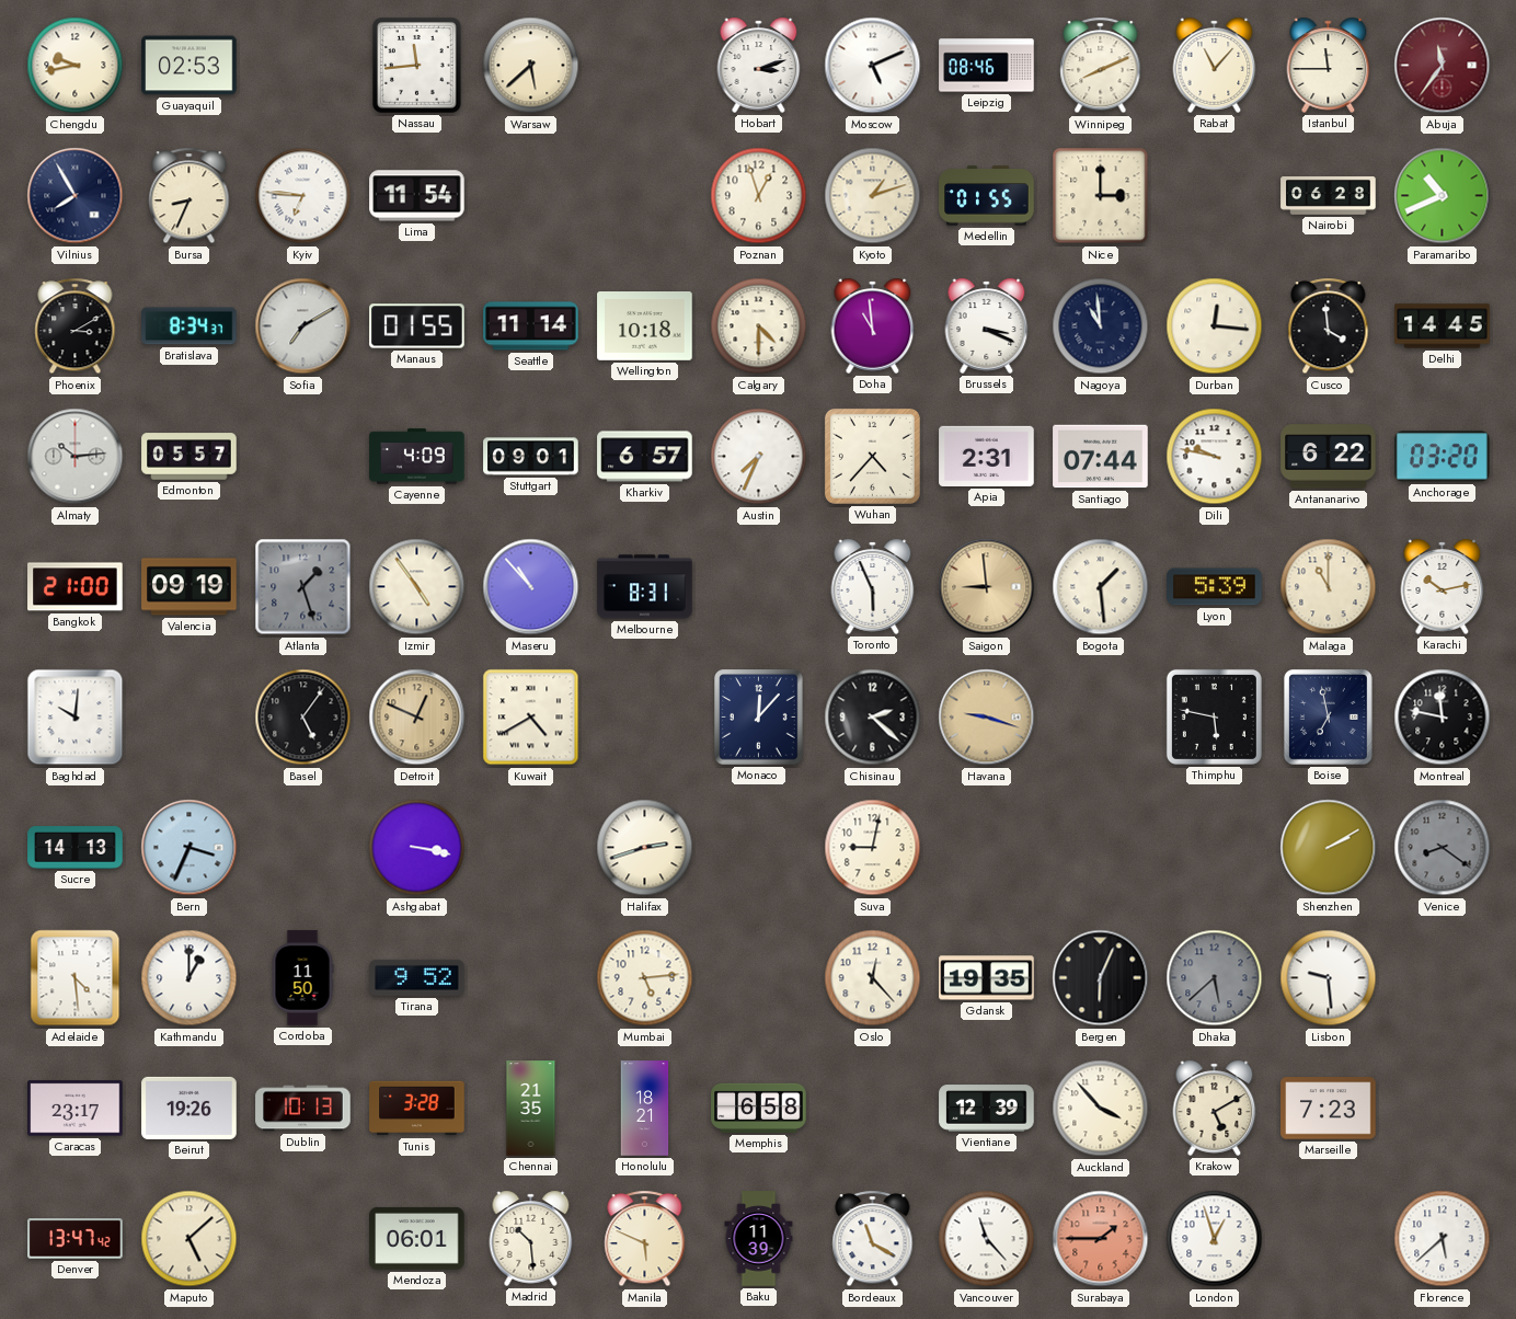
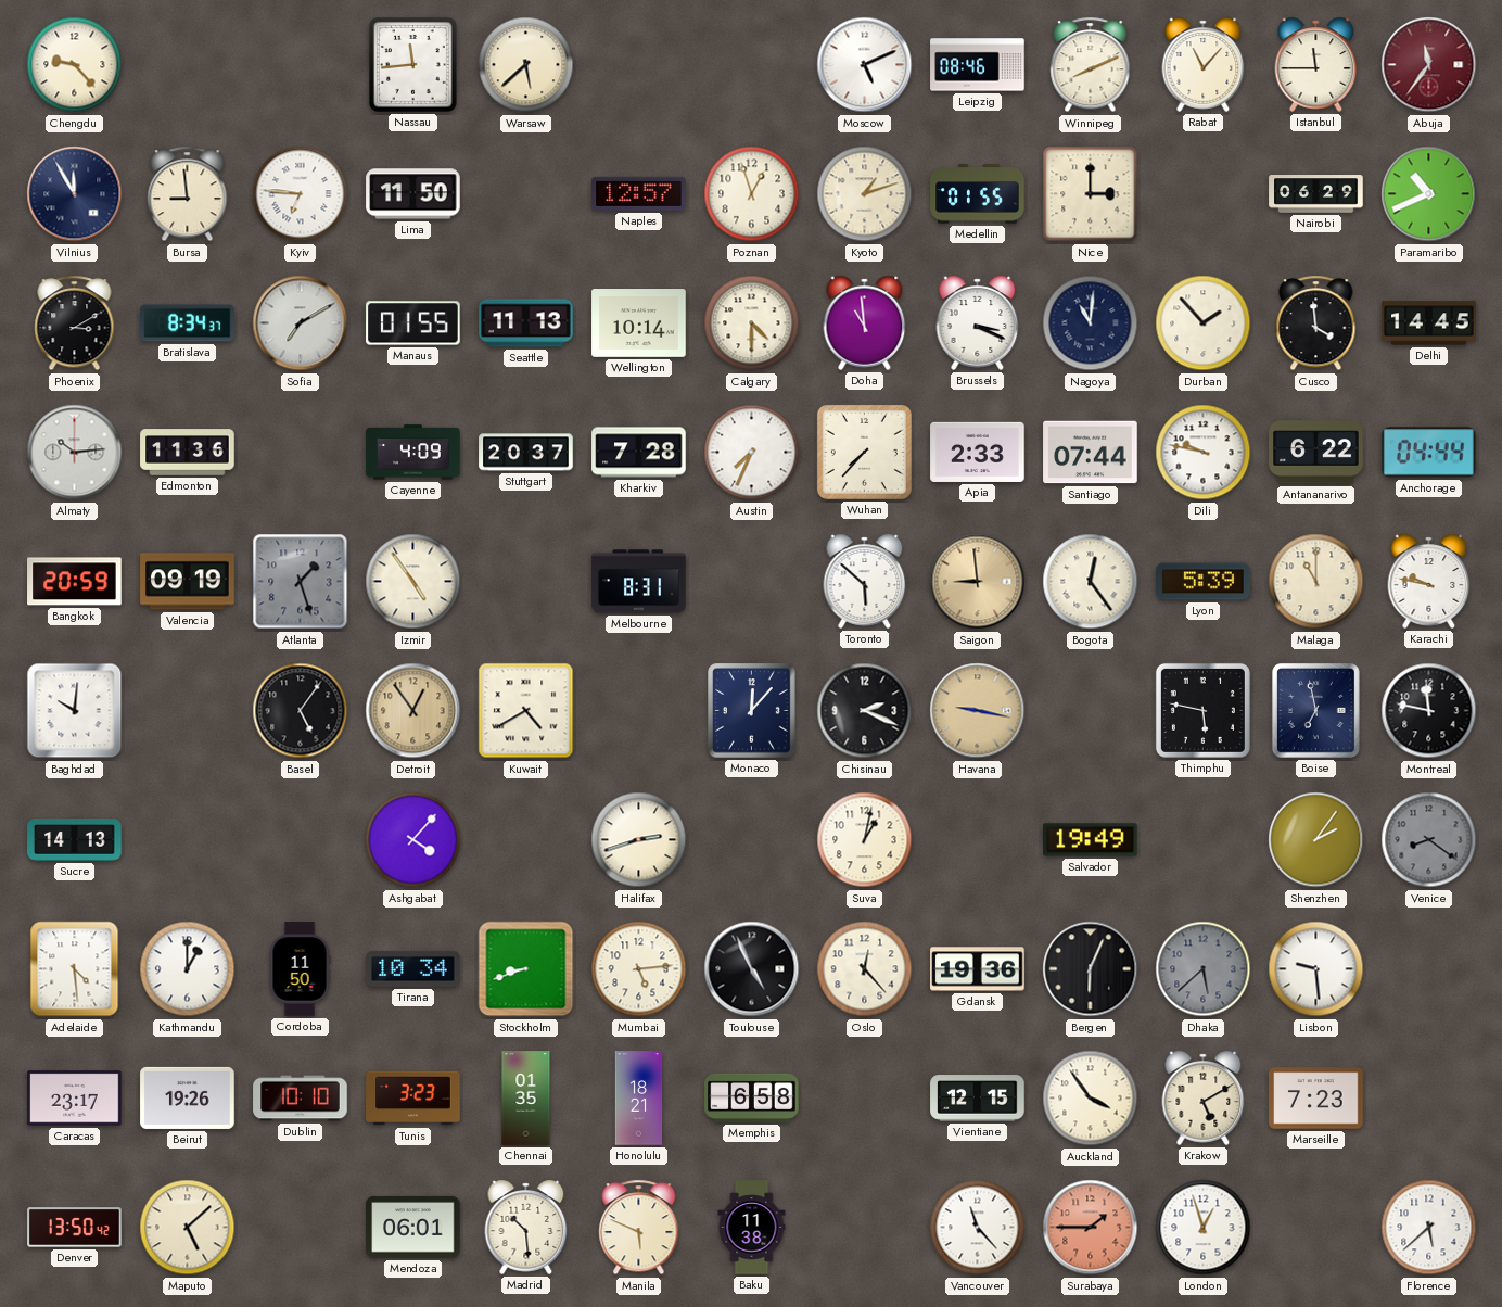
Chengdu: 9:43 -> 9:23
Guayaquil: 02:53 -> none
Hobart: 3:12 -> none
Vilnius: 7:55 -> 11:55
Bursa: 8:34 -> 8:59
Lima: 11:54 -> 11:50
Naples: none -> 12:57
Nairobi: 06:28 -> 06:29
Seattle: 11:14 -> 11:13
Wellington: 10:18 -> 10:14
Nagoya: 10:59 -> 11:01
Durban: 12:16 -> 1:53
Edmonton: 05:57 -> 11:36
Stuttgart: 09:01 -> 20:37
Kharkiv: 6:57 -> 7:28
Wuhan: 4:37 -> 7:37
Apia: 2:31 -> 2:33
Anchorage: 03:20 -> 04:44
Bangkok: 21:00 -> 20:59
Maseru: 10:53 -> none
Toronto: 5:56 -> 5:52
Bogota: 1:29 -> 12:24
Karachi: 10:13 -> 9:47
Detroit: 12:49 -> 12:54
Chisinau: 2:22 -> 2:19
Havana: 9:18 -> 9:17
Bern: 3:34 -> none
Ashgabat: 3:17 -> 4:07
Suva: 9:02 -> 1:02
Salvador: none -> 19:49
Shenzhen: 2:10 -> 2:06
Tirana: 9:52 -> 10:34
Stockholm: none -> 8:42
Toulouse: none -> 4:56
Gdansk: 19:35 -> 19:36
Dublin: 10:13 -> 10:10
Tunis: 3:28 -> 3:23
Chennai: 21:35 -> 01:35
Vientiane: 12:39 -> 12:15
Auckland: 3:53 -> 3:54
Denver: 13:47 -> 13:50
Baku: 11:39 -> 11:38
Bordeaux: 11:20 -> none
